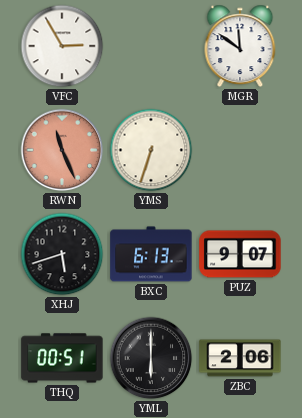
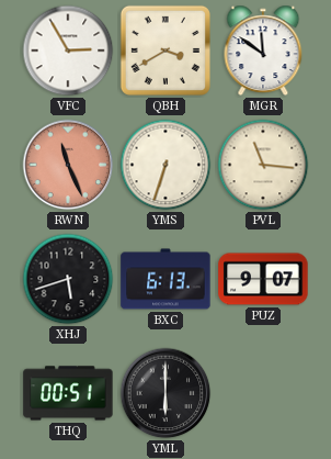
QBH: none -> 3:40
PVL: none -> 11:16
ZBC: 2:06 -> none
